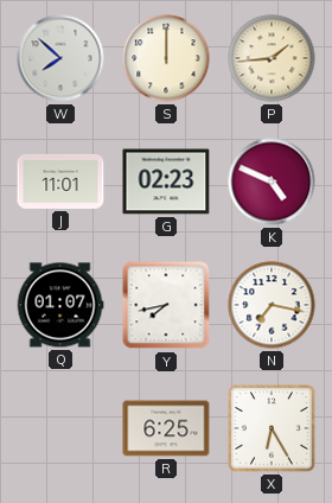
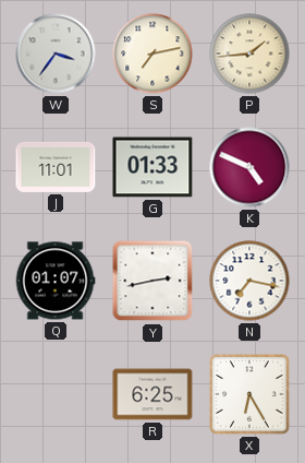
W: 7:52 -> 3:36
S: 12:00 -> 7:13
G: 02:23 -> 01:33
Y: 7:43 -> 2:43
